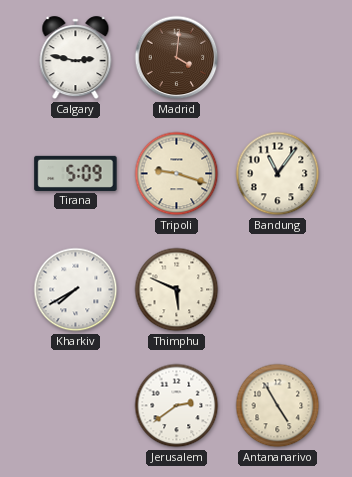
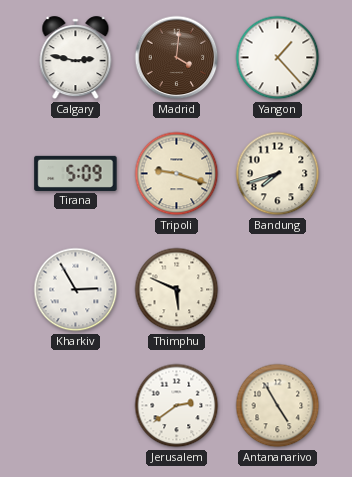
Yangon: none -> 1:23
Bandung: 11:06 -> 7:42
Kharkiv: 7:40 -> 2:55
